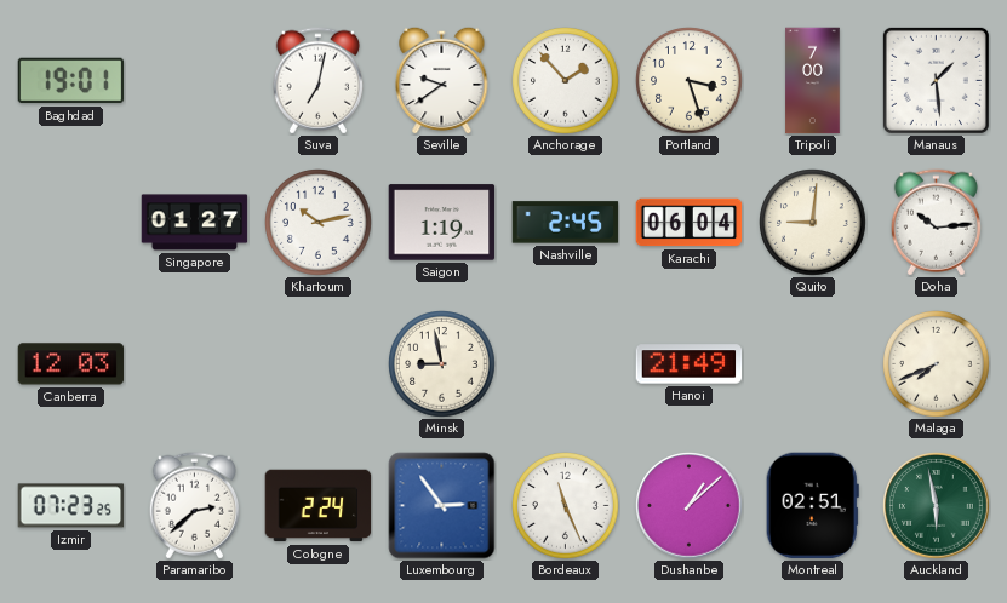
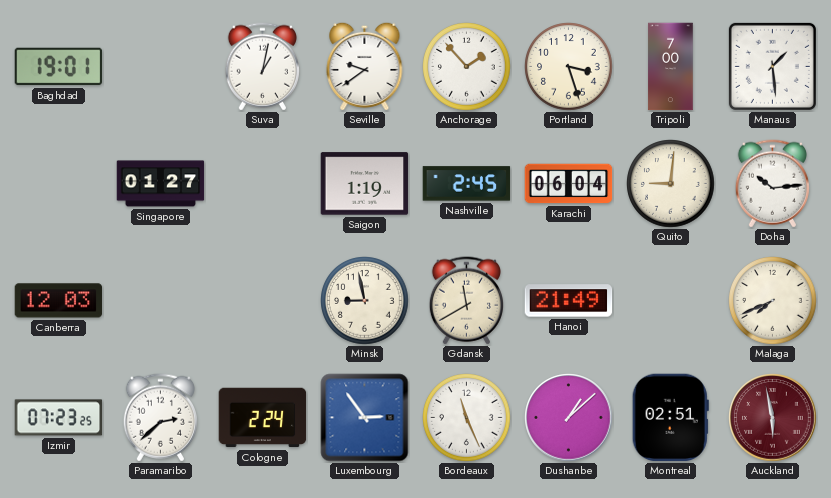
Suva: 7:02 -> 1:02
Khartoum: 10:13 -> none
Gdansk: none -> 11:40
Auckland dial: green -> burgundy
